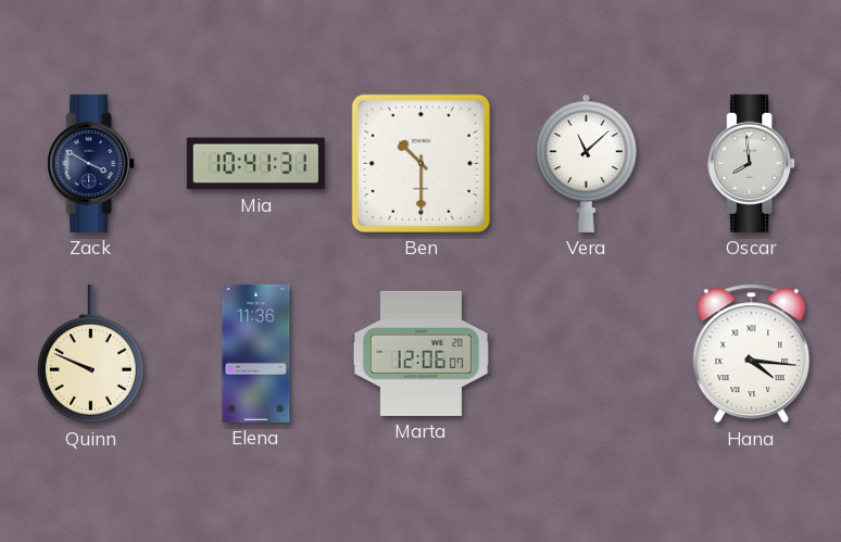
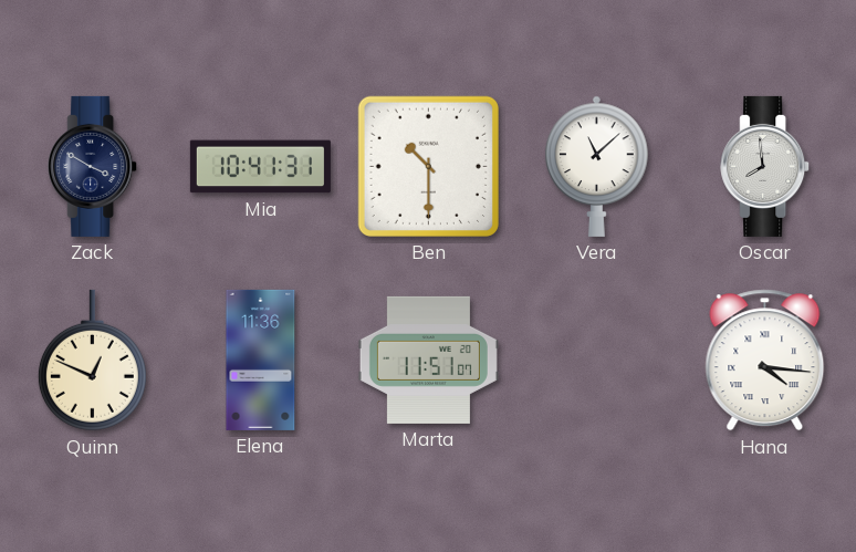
Quinn: 9:49 -> 12:49
Marta: 12:06 -> 11:51
